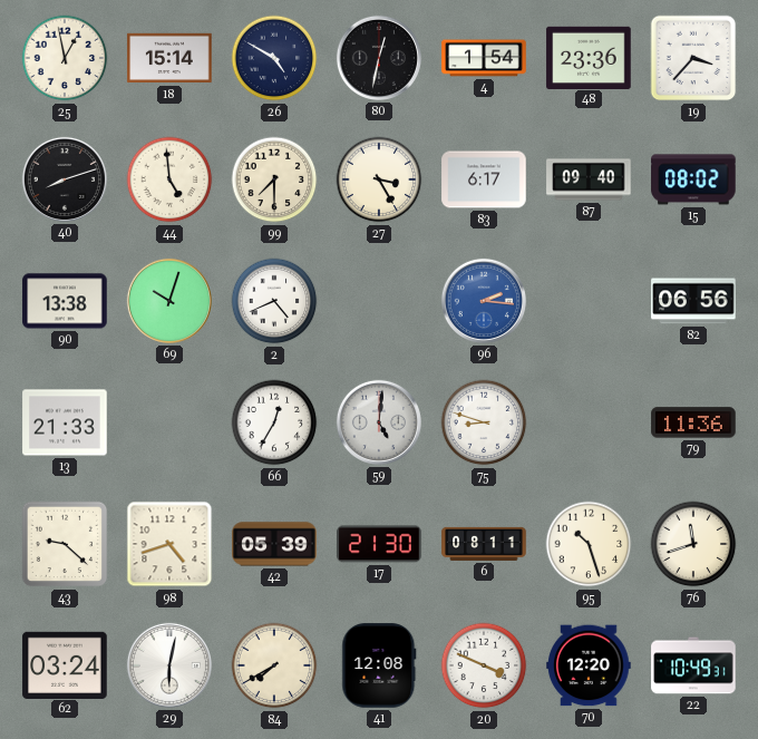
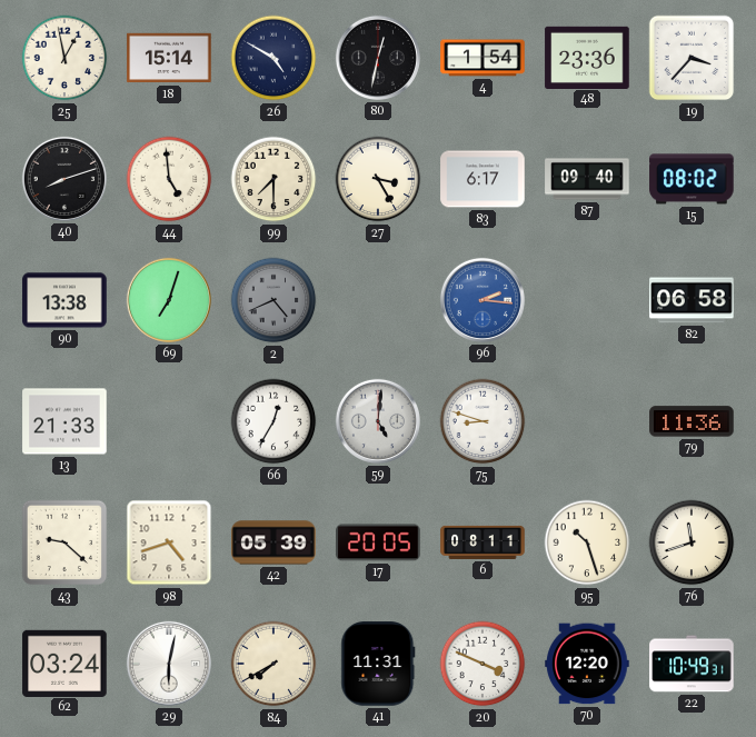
69: 10:03 -> 7:03
2 dial: white -> grey
82: 06:56 -> 06:58
17: 21:30 -> 20:05
41: 12:08 -> 11:31
